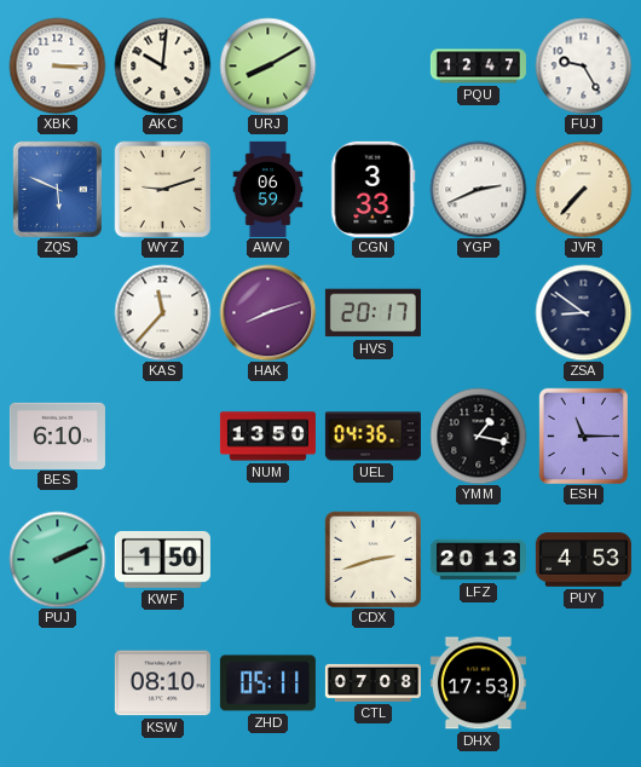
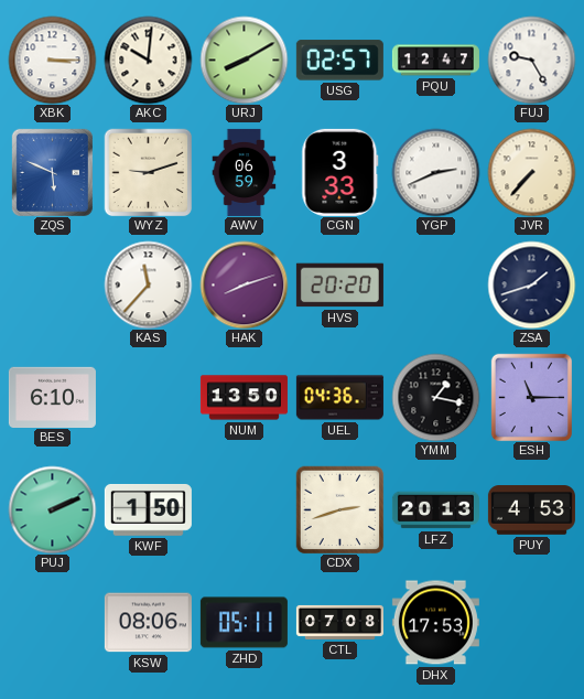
USG: none -> 02:57
HVS: 20:17 -> 20:20
ZSA: 8:51 -> 1:42
KSW: 08:10 -> 08:06
